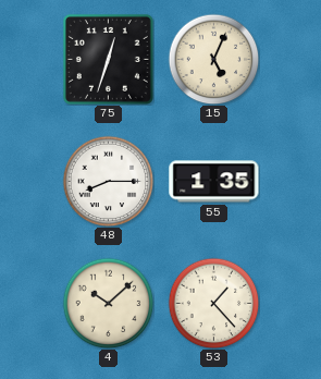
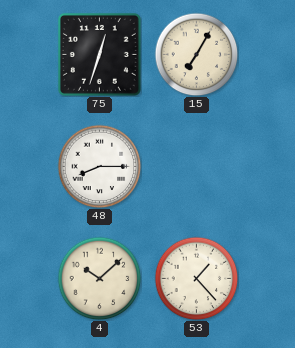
15: 5:04 -> 7:05
55: 1:35 -> none
